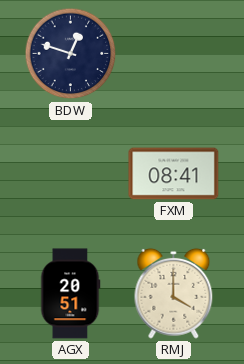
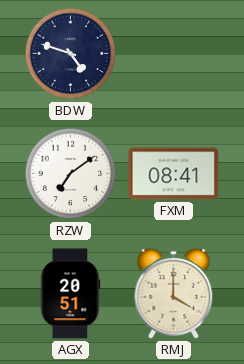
BDW: 12:48 -> 4:48
RZW: none -> 7:09
